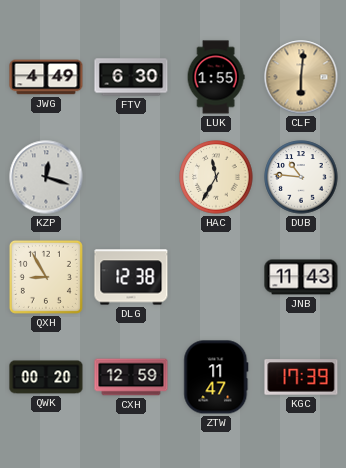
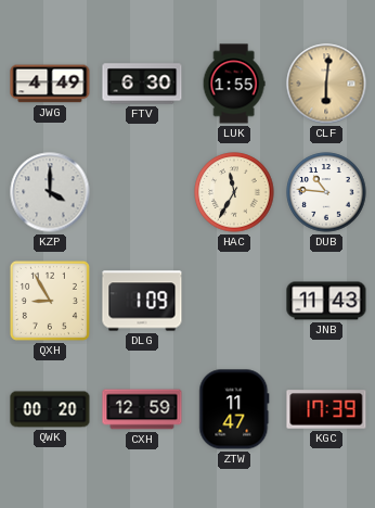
KZP: 12:18 -> 4:00
DLG: 12:38 -> 1:09
